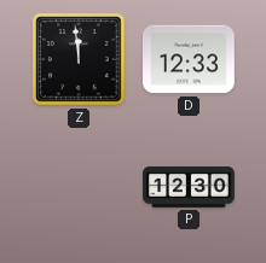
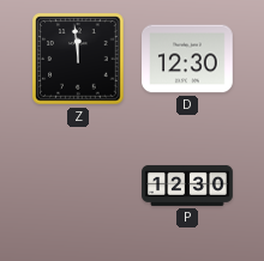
D: 12:33 -> 12:30
